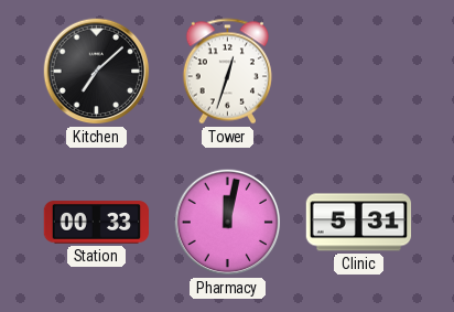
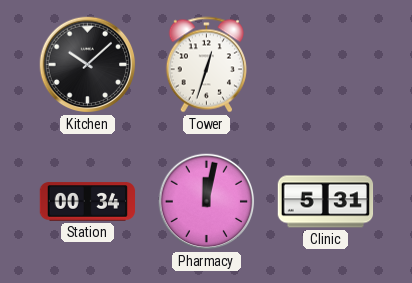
Kitchen: 7:08 -> 10:08
Station: 00:33 -> 00:34
